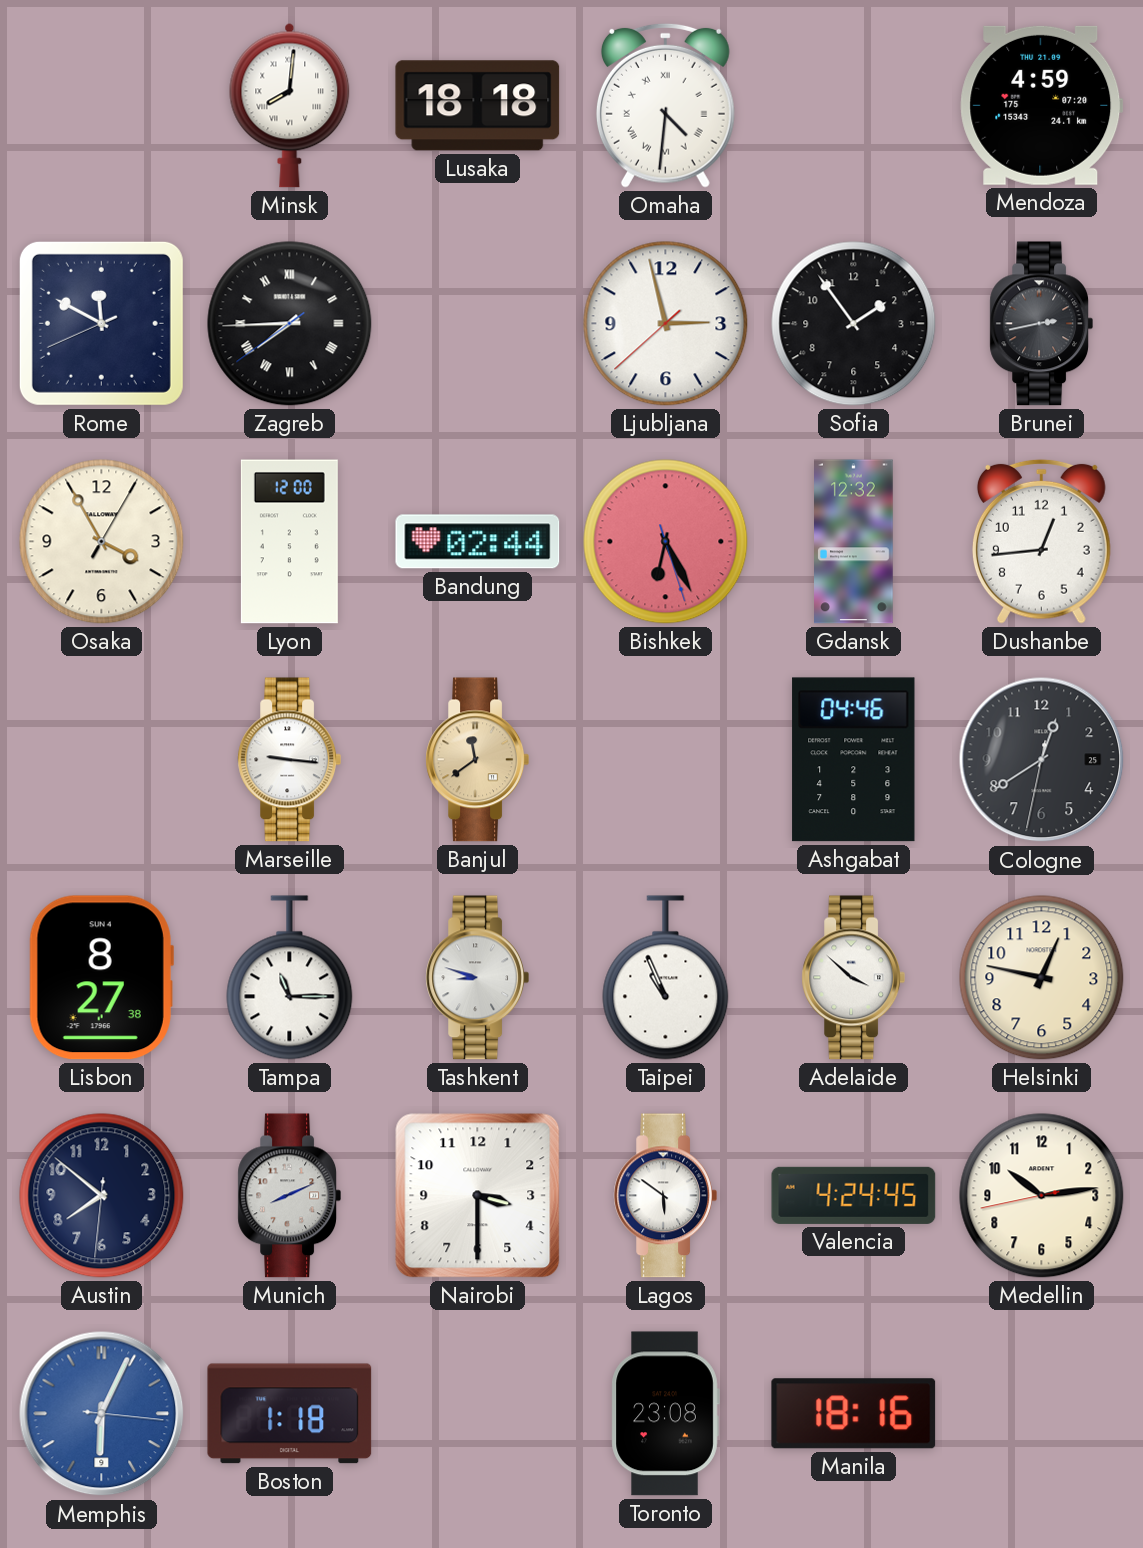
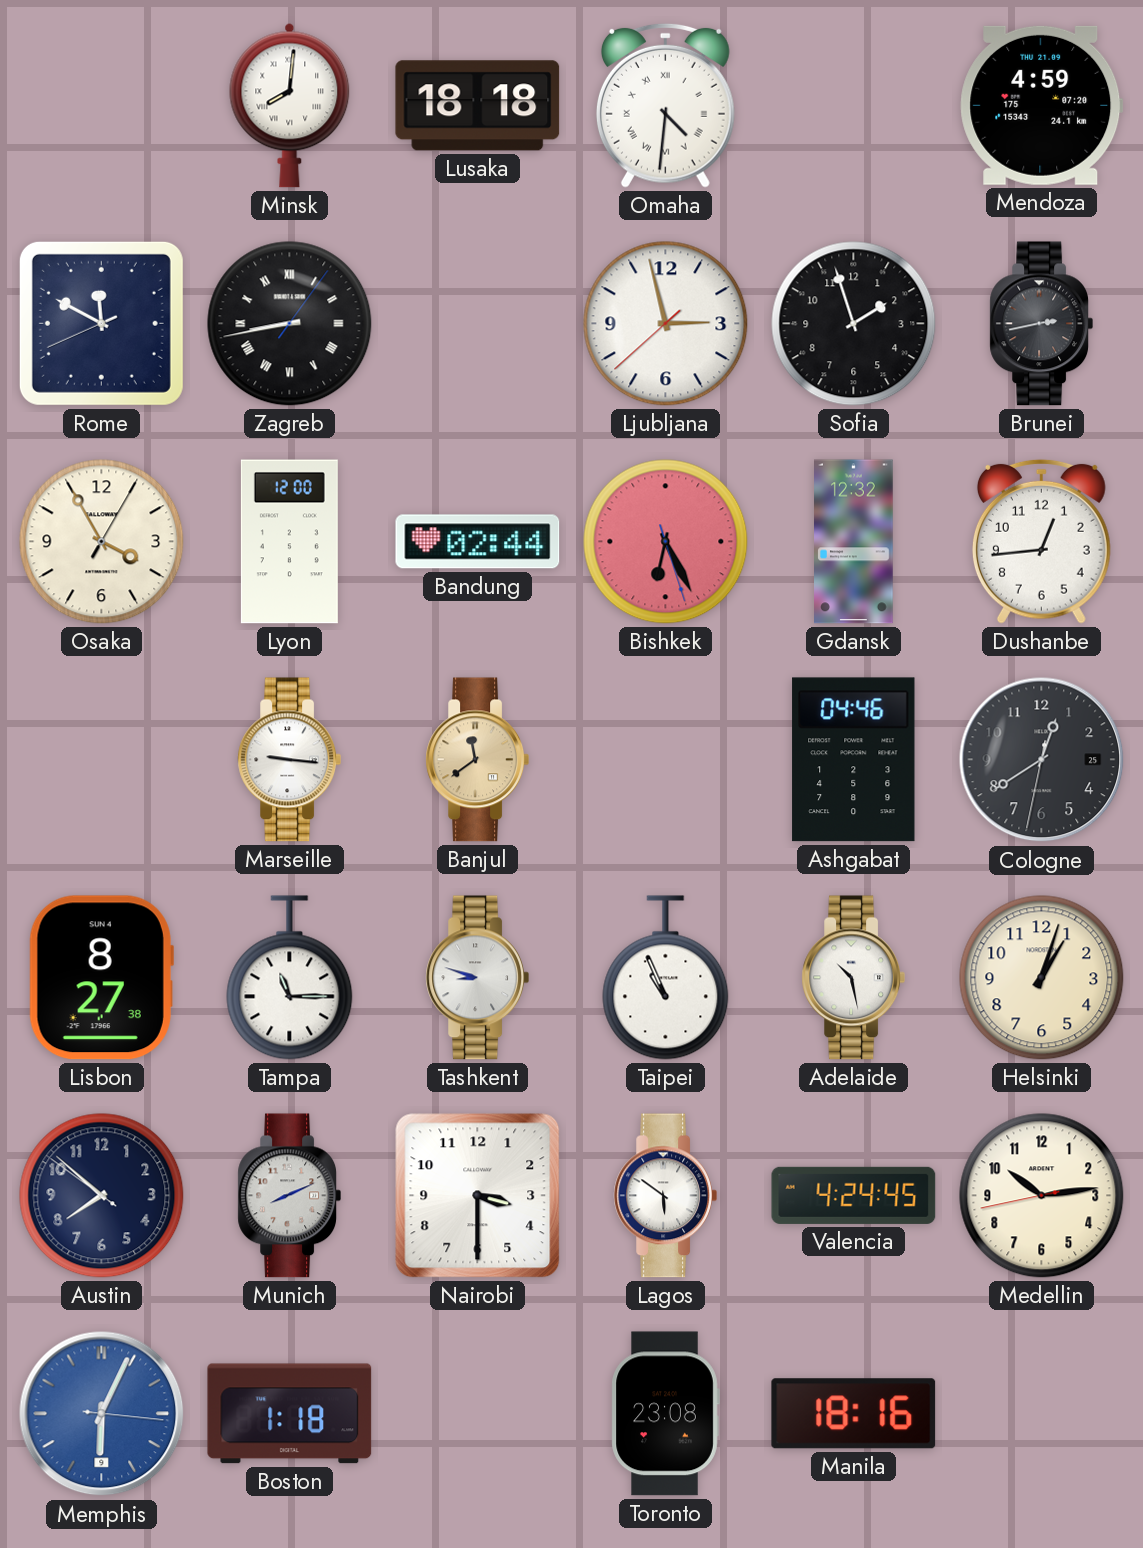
Zagreb: 7:44 -> 8:43
Sofia: 1:54 -> 1:57
Adelaide: 3:52 -> 10:28
Helsinki: 12:47 -> 1:03
Austin: 7:51:31 -> 7:51:51
